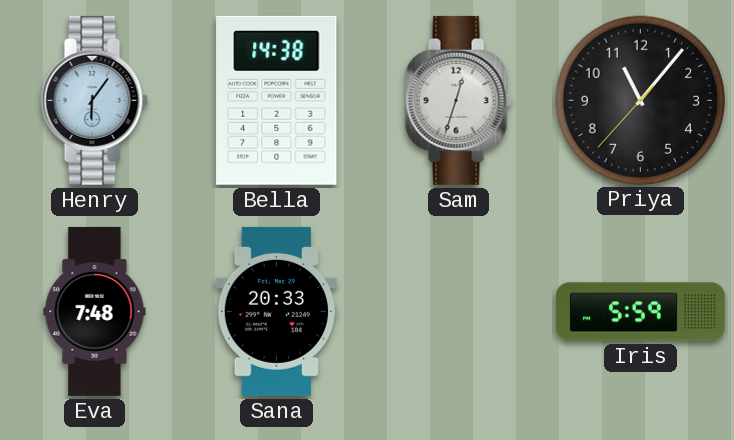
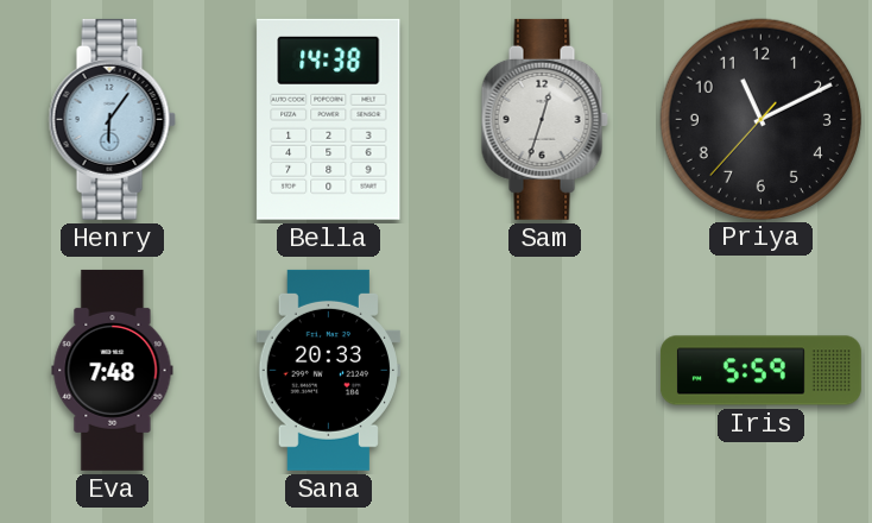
Priya: 11:06 -> 11:10
